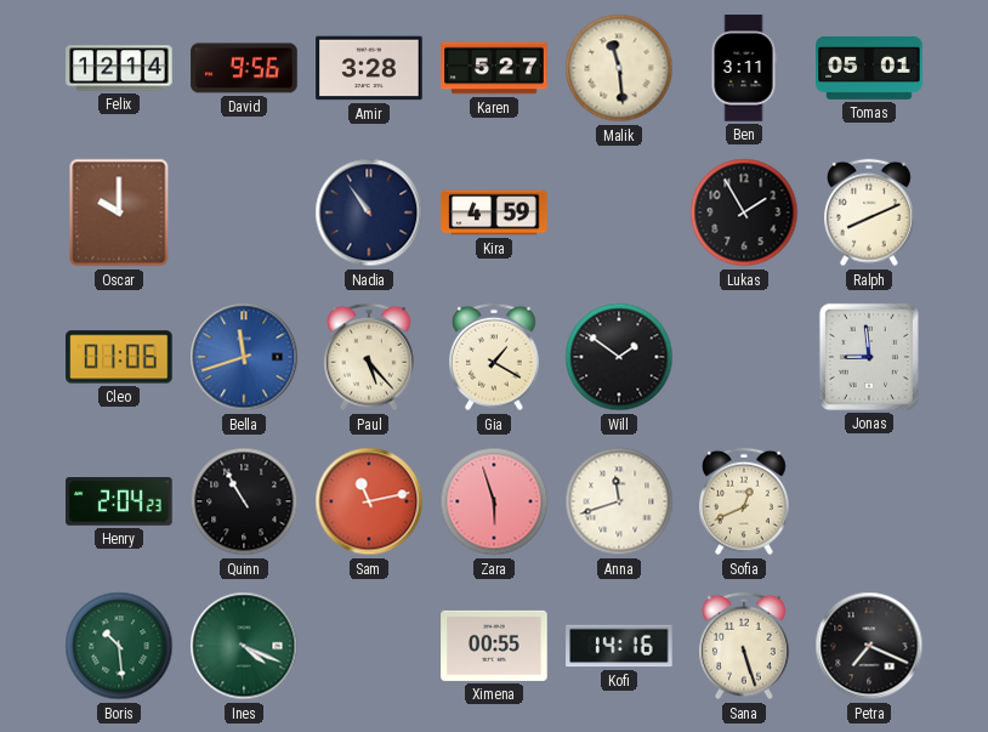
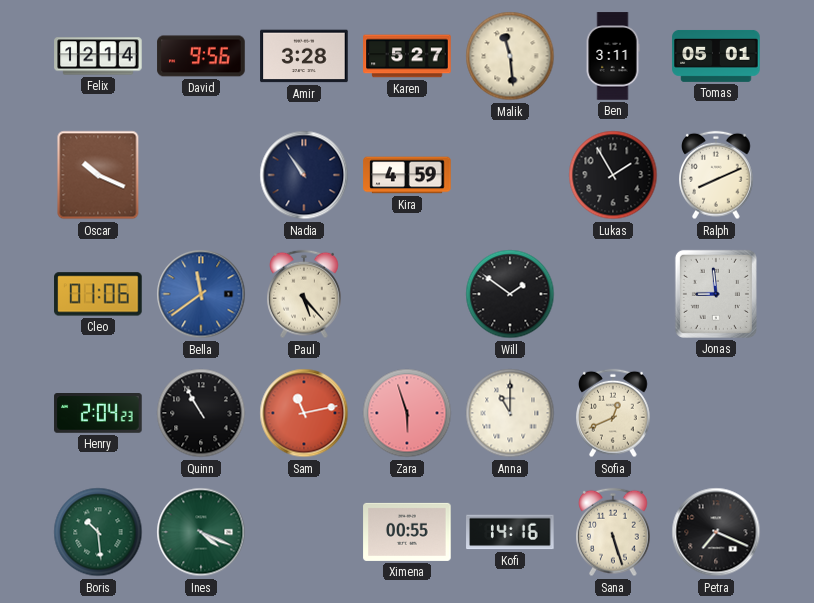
Oscar: 10:00 -> 10:19
Bella: 11:42 -> 11:39
Gia: 1:20 -> none
Anna: 11:42 -> 11:00
